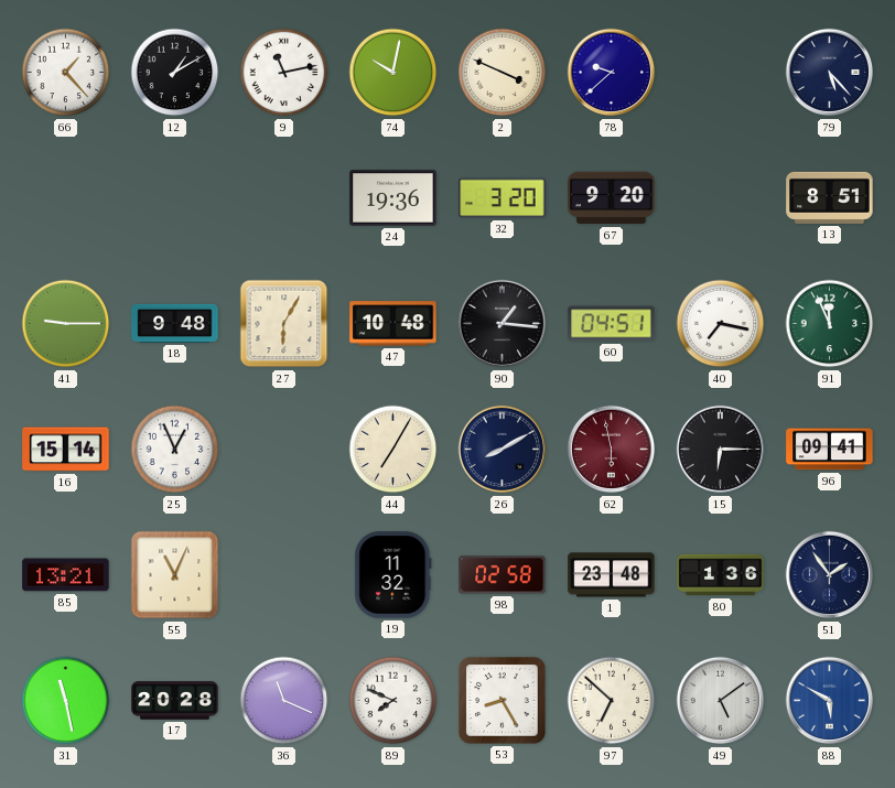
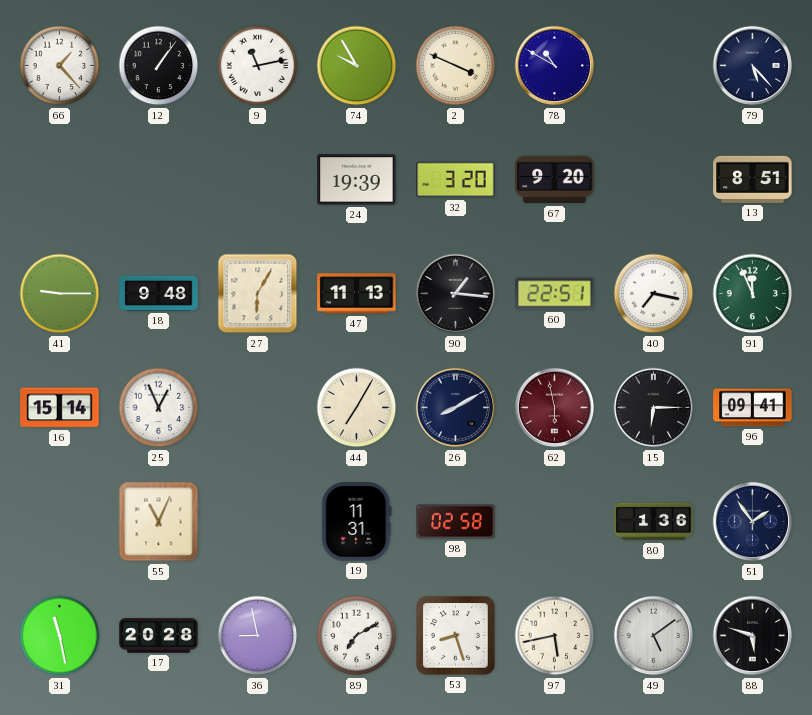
12: 1:10 -> 1:06
74: 10:02 -> 9:55
78: 9:38 -> 10:50
24: 19:36 -> 19:39
47: 10:48 -> 11:13
60: 04:51 -> 22:51
85: 13:21 -> none
19: 11:32 -> 11:31
1: 23:48 -> none
36: 11:19 -> 8:58
89: 7:49 -> 7:10
53: 8:25 -> 8:27
97: 6:52 -> 5:43
88: 5:50 -> 5:48
88 dial: blue -> black
